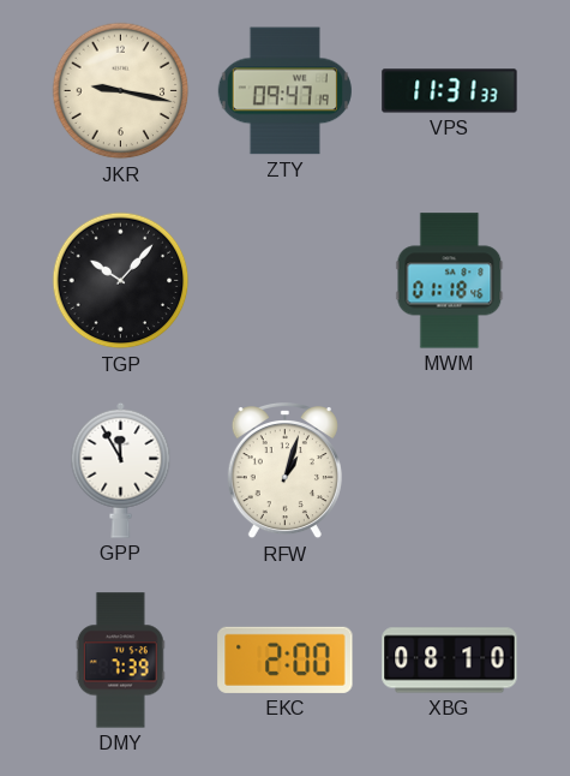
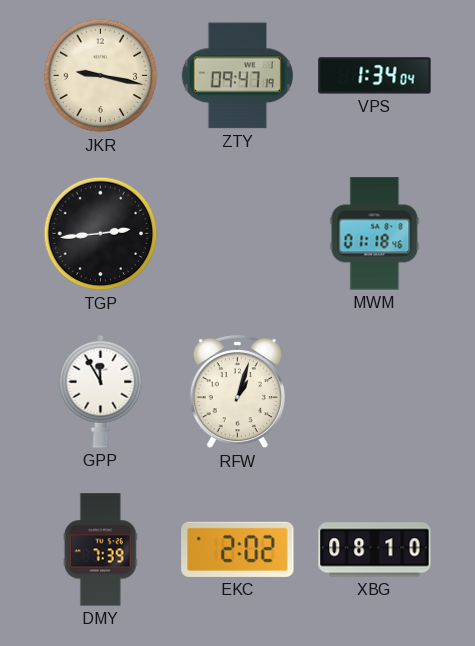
VPS: 11:31 -> 1:34
TGP: 10:07 -> 2:44
EKC: 2:00 -> 2:02
